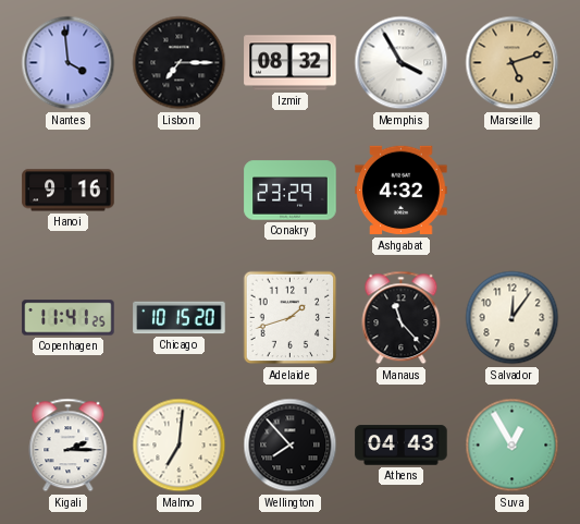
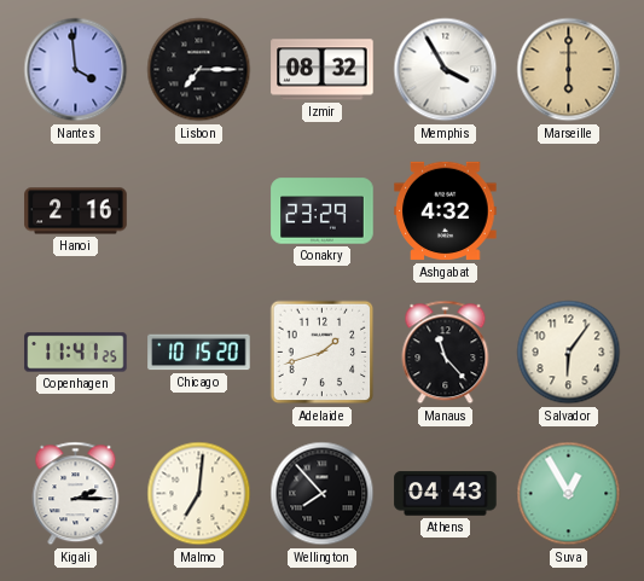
Marseille: 5:12 -> 6:00
Hanoi: 9:16 -> 2:16
Salvador: 12:06 -> 6:06
